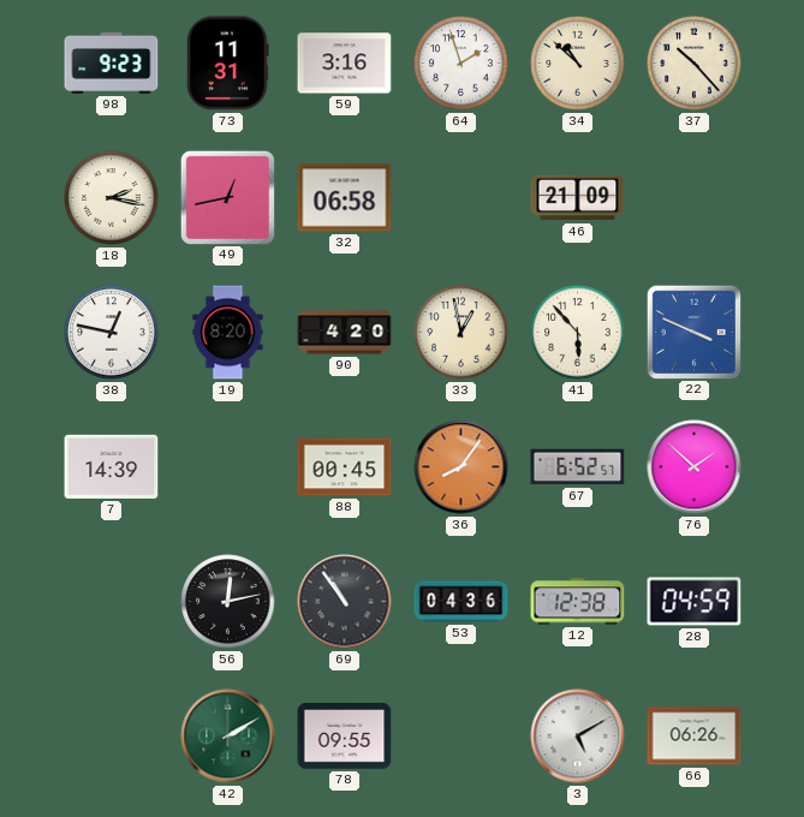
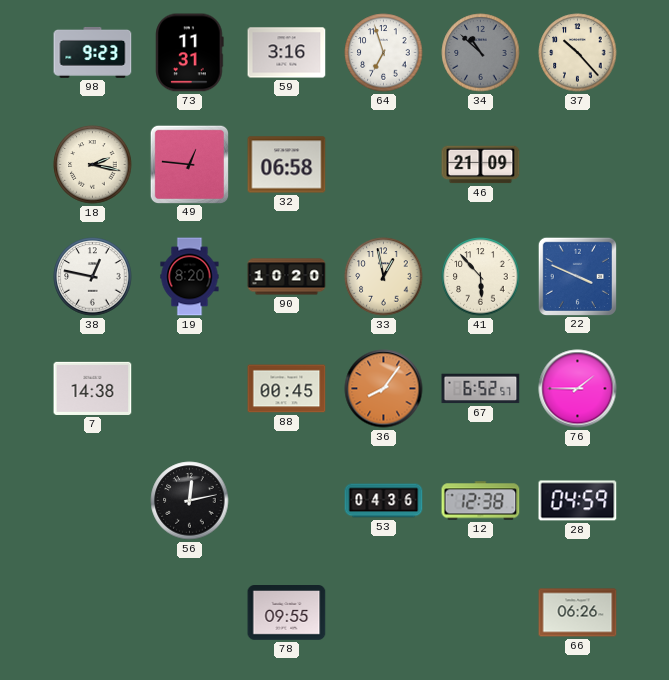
64: 1:57 -> 6:57
34 dial: cream -> grey
49: 12:43 -> 12:46
90: 4:20 -> 10:20
7: 14:39 -> 14:38
76: 1:52 -> 1:45
69: 10:54 -> none
42: 2:10 -> none
3: 5:10 -> none
